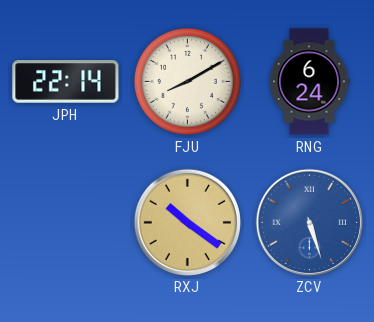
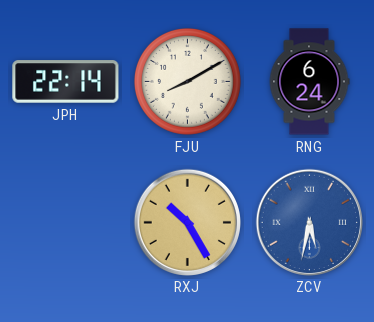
RXJ: 10:21 -> 10:25
ZCV: 5:27 -> 5:32
